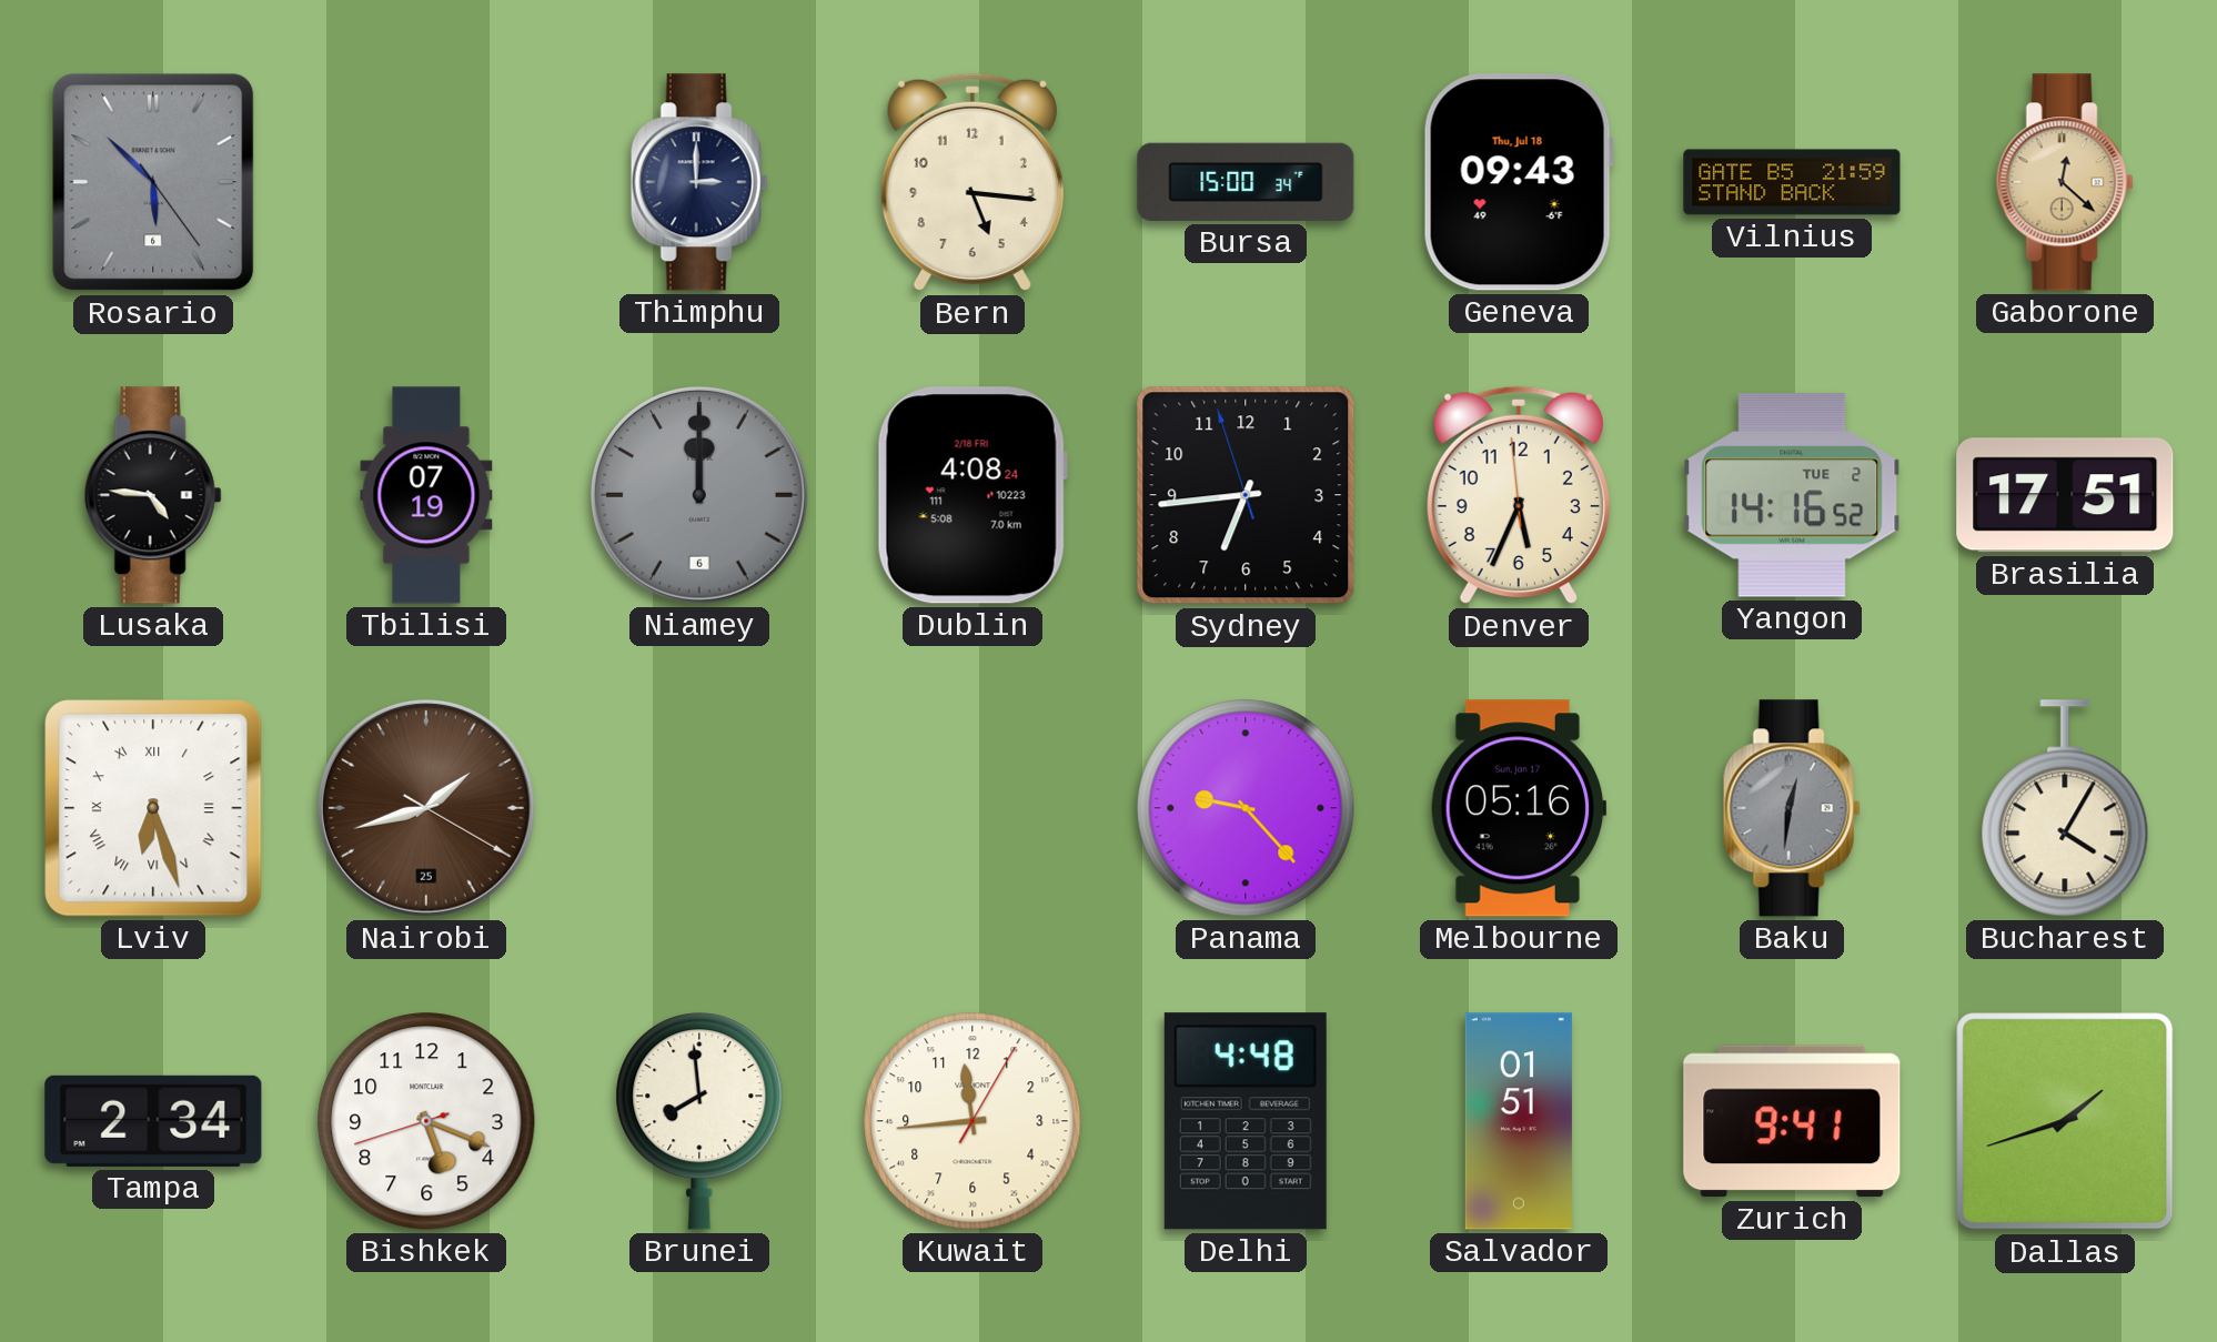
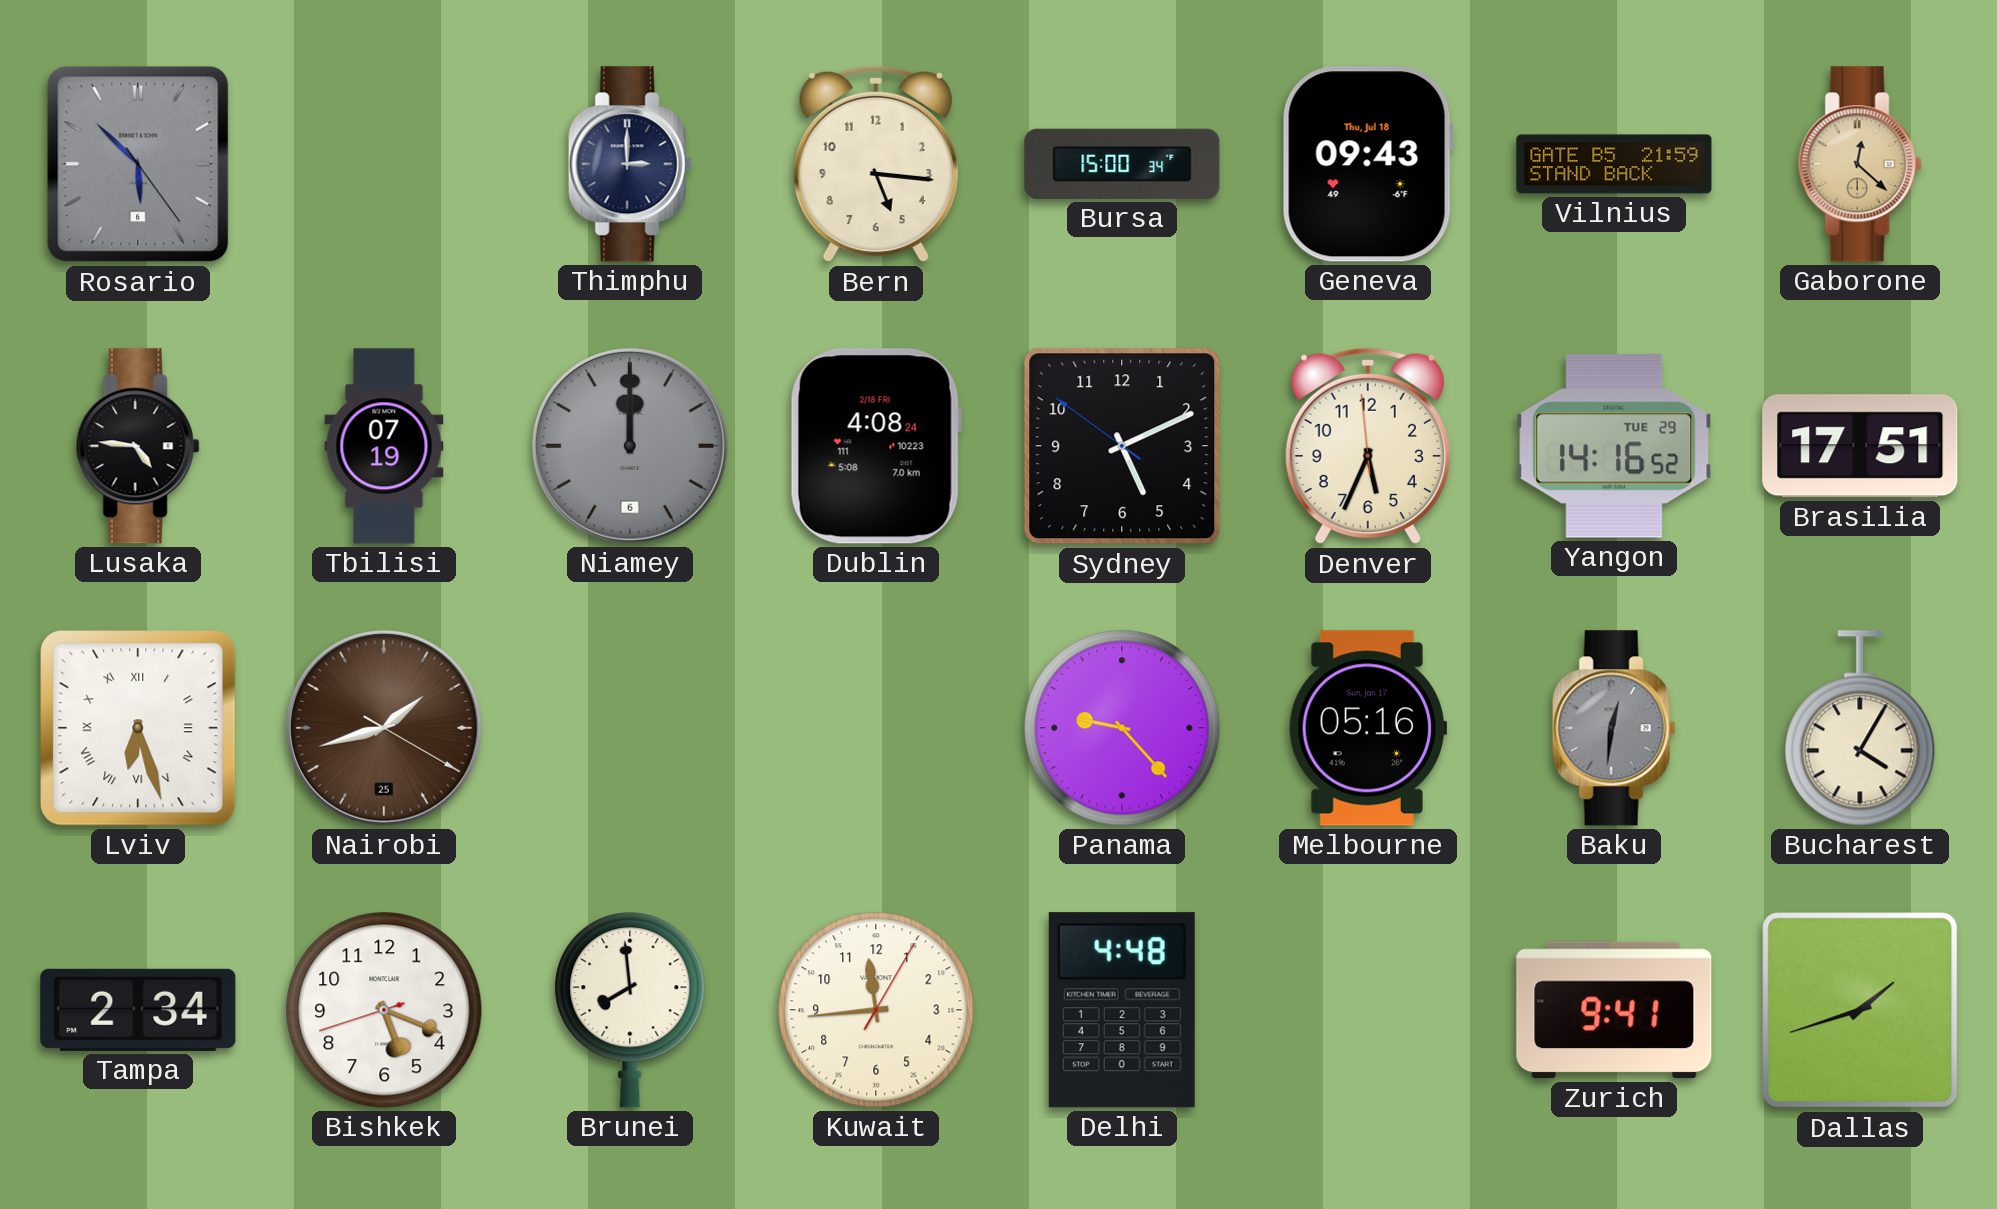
Sydney: 6:43 -> 5:10
Yangon date: TUE 2 -> TUE 29
Salvador: 01:51 -> none
